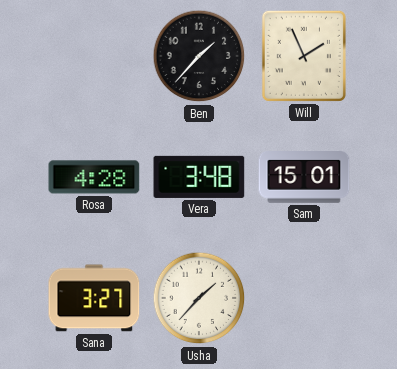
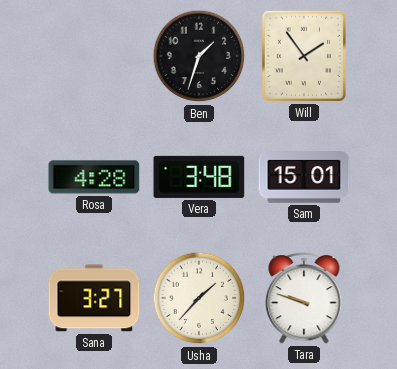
Ben: 1:37 -> 1:33
Will: 1:56 -> 1:54
Tara: none -> 9:48
